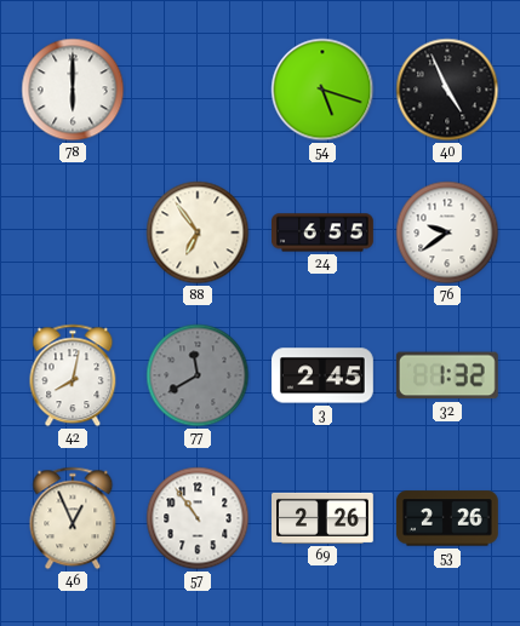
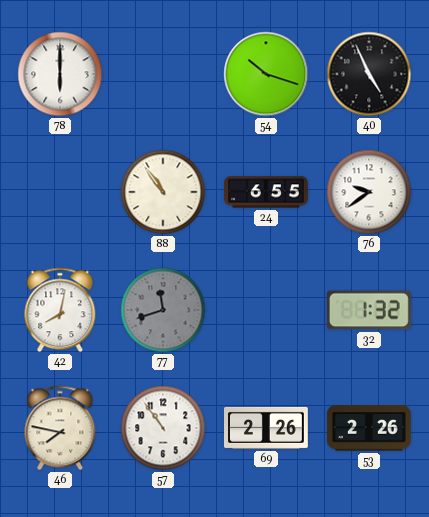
54: 5:18 -> 10:18
88: 6:54 -> 10:54
77: 11:40 -> 11:42
3: 2:45 -> none
46: 12:56 -> 7:47
